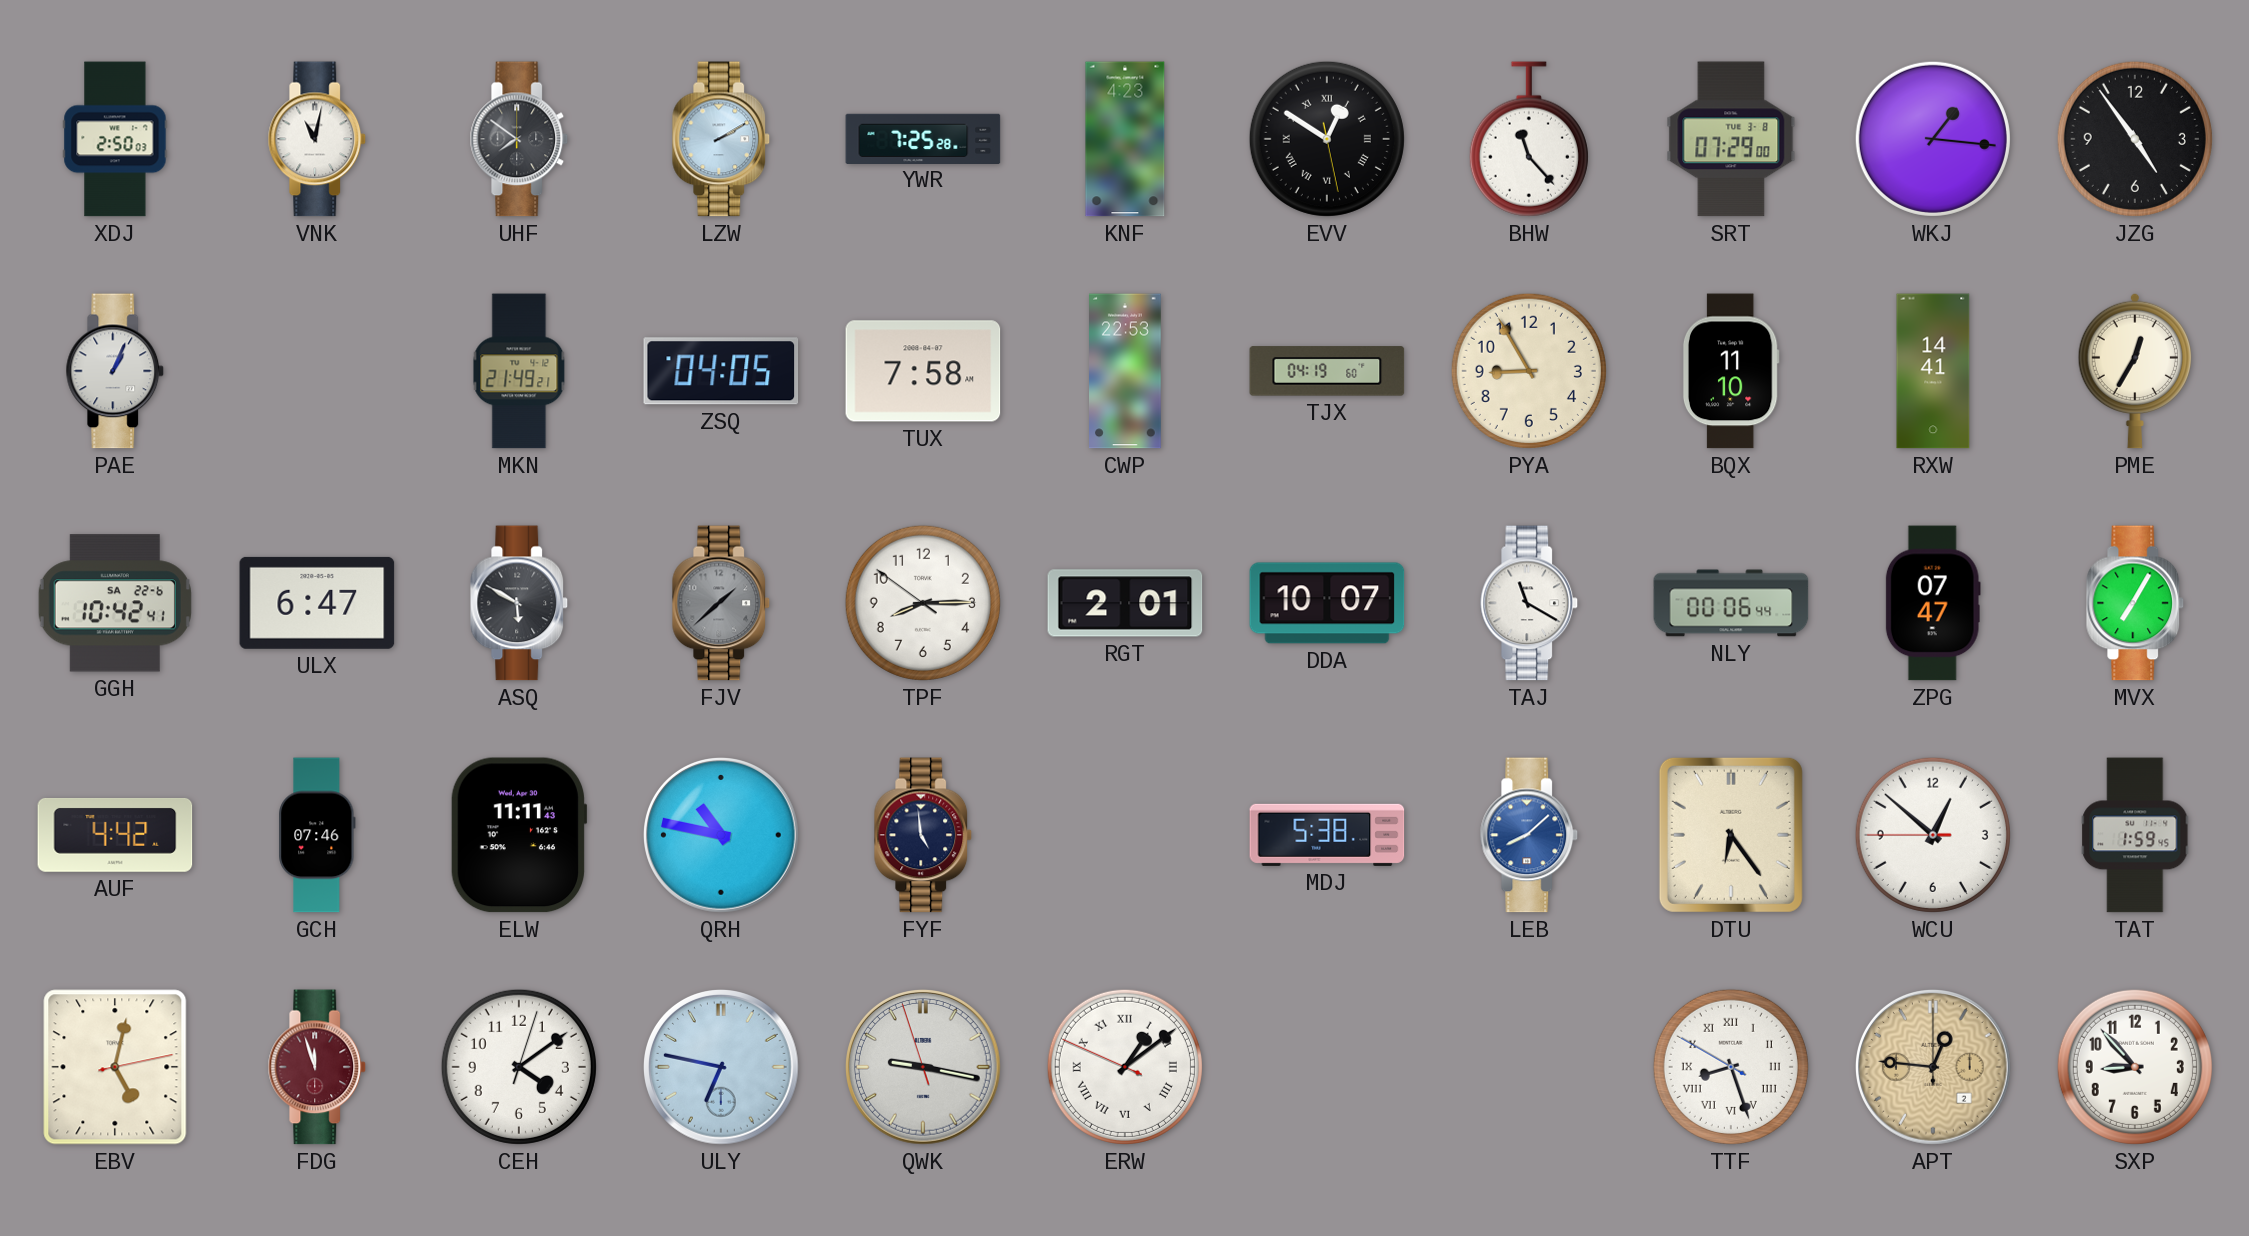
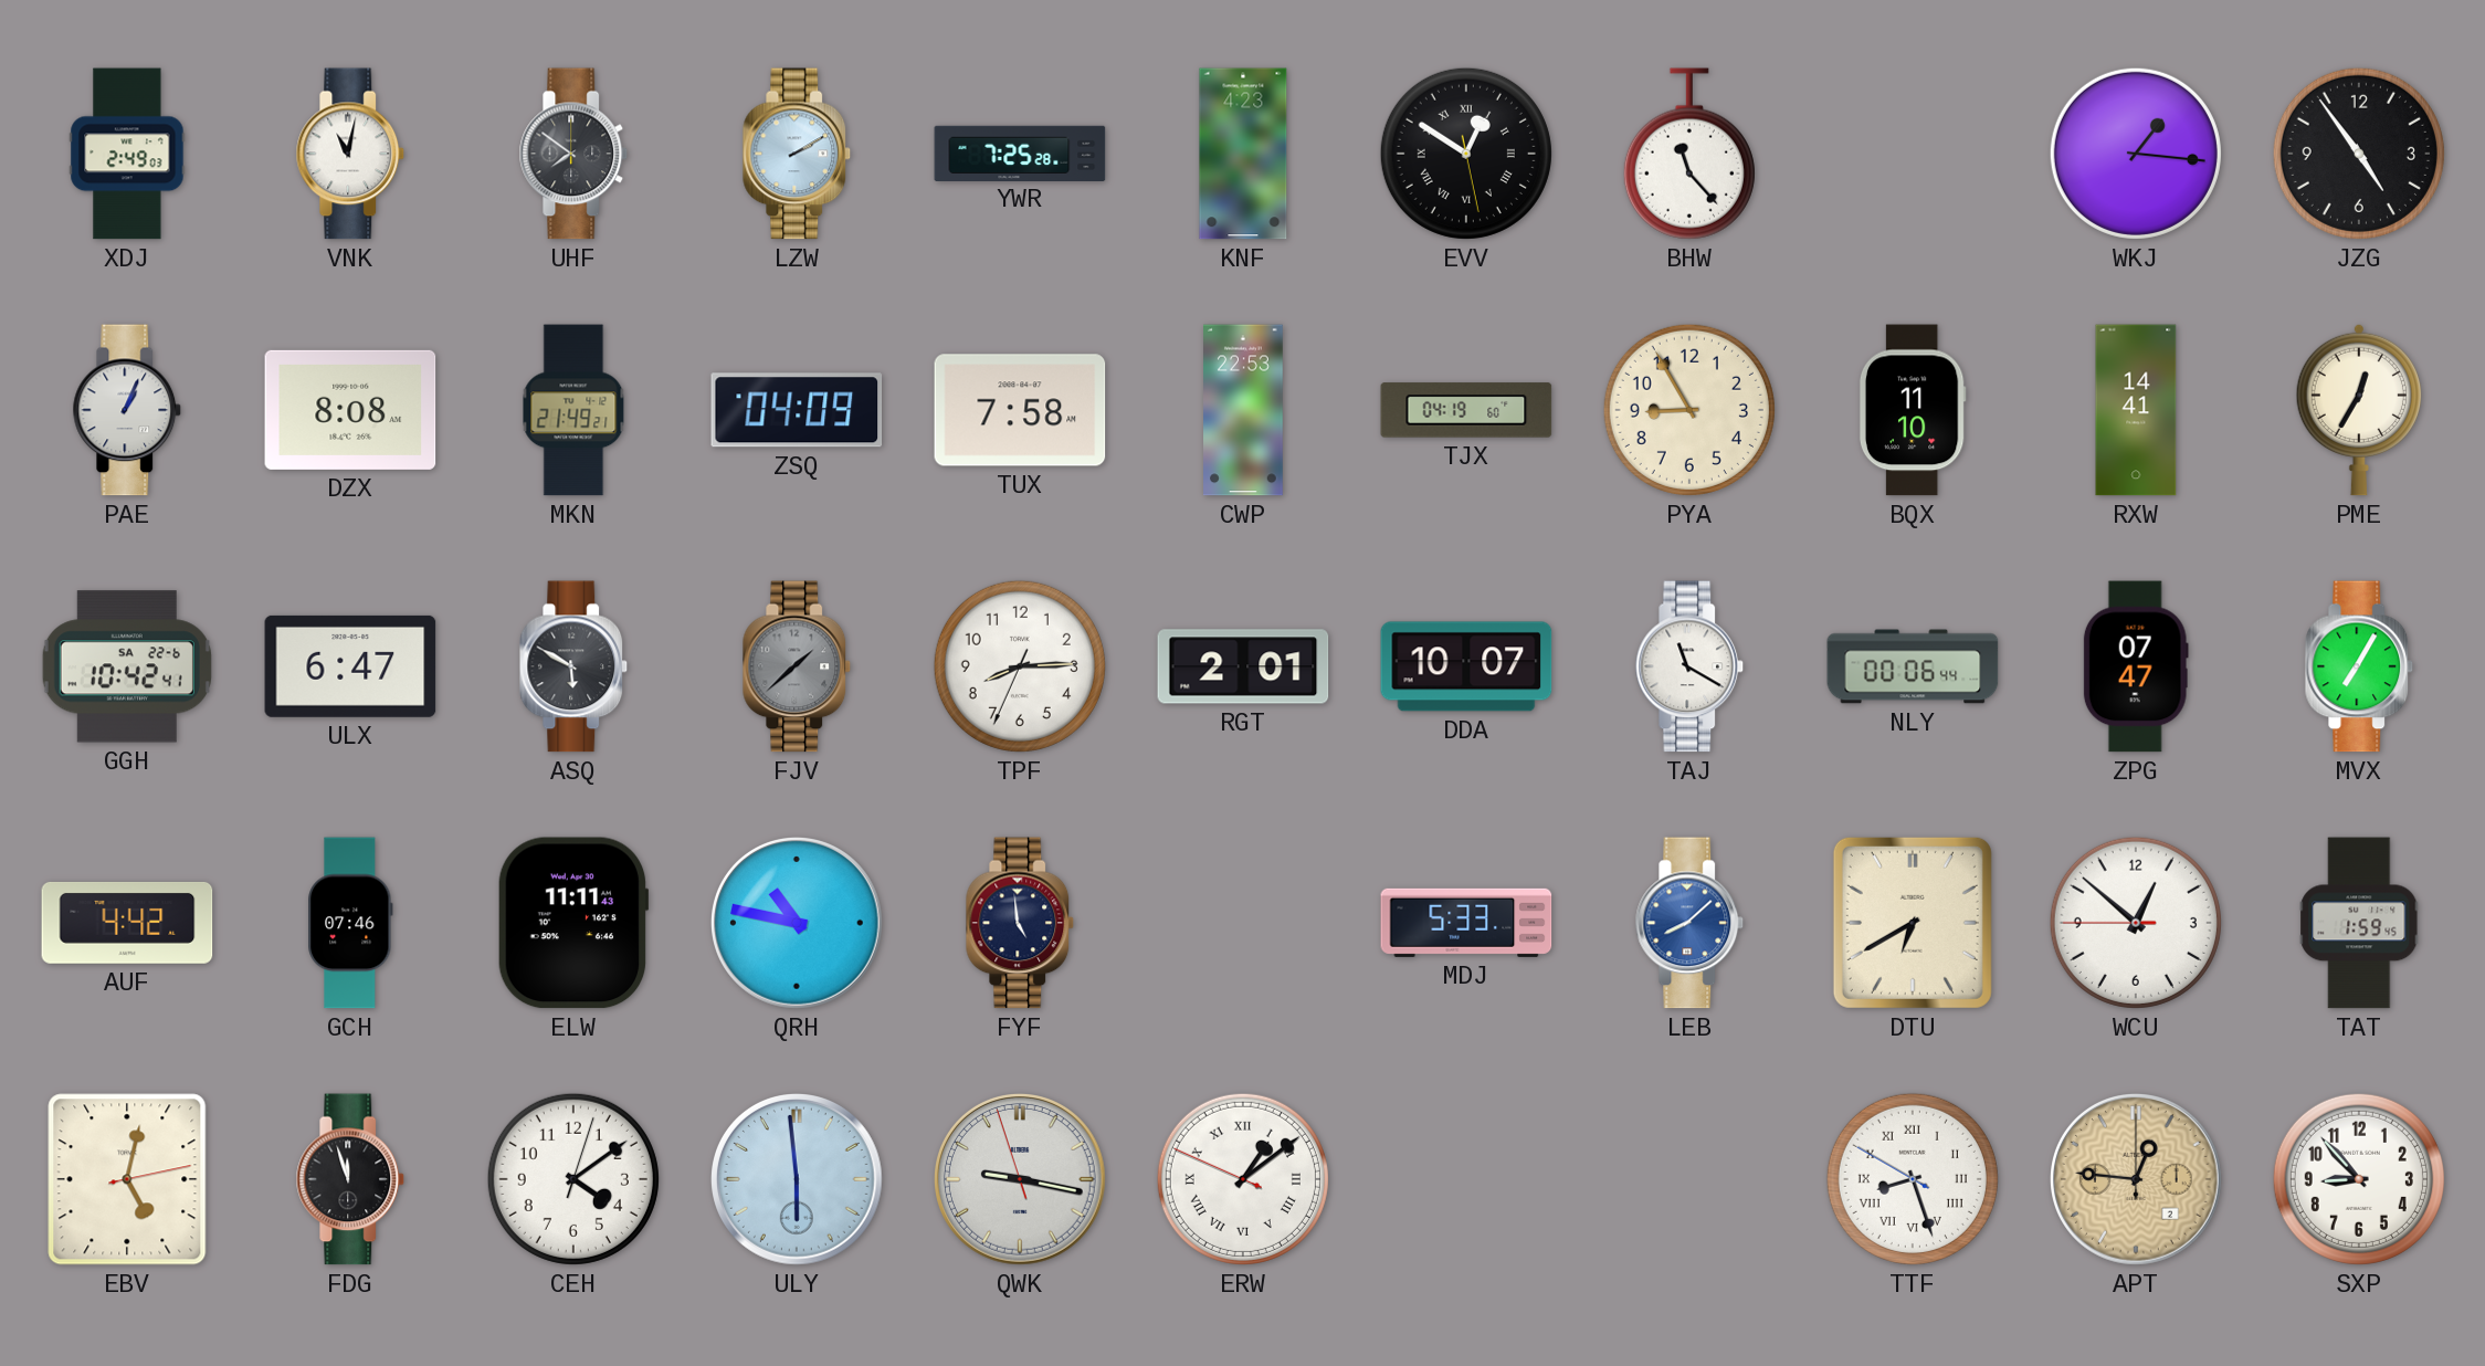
XDJ: 2:50 -> 2:49
SRT: 07:29 -> none
DZX: none -> 8:08
ZSQ: 04:05 -> 04:09
TPF: 8:14:51 -> 8:14:34
MDJ: 5:38 -> 5:33
DTU: 6:24 -> 6:40
FDG dial: burgundy -> black
ULY: 6:47 -> 5:59
